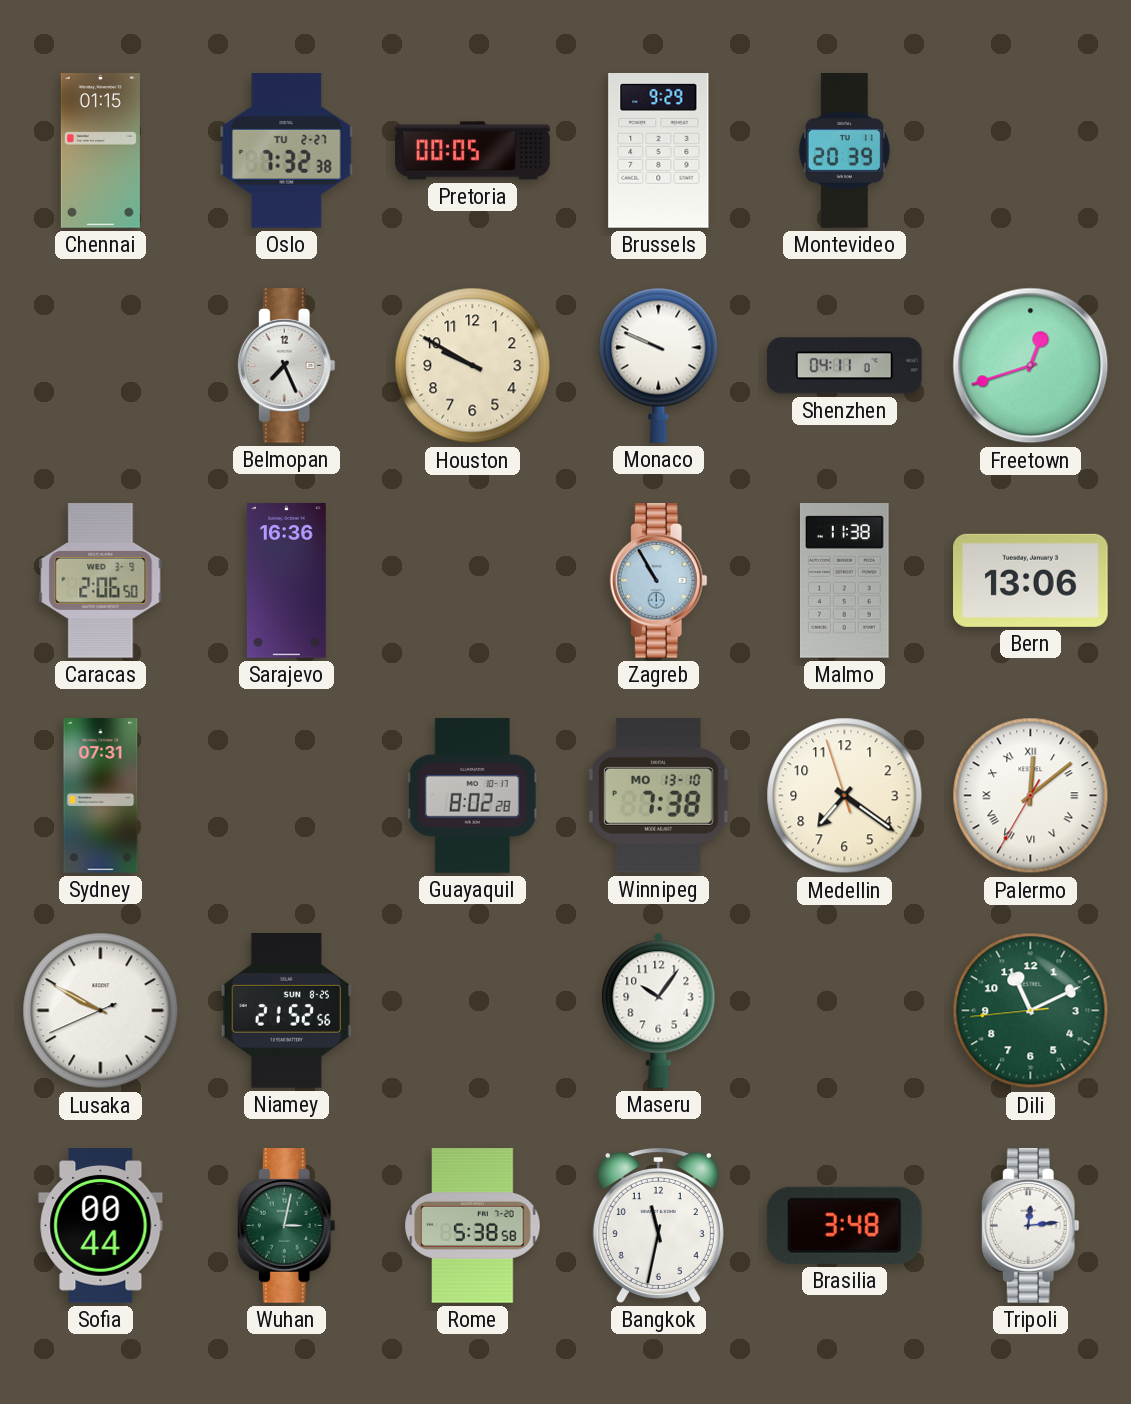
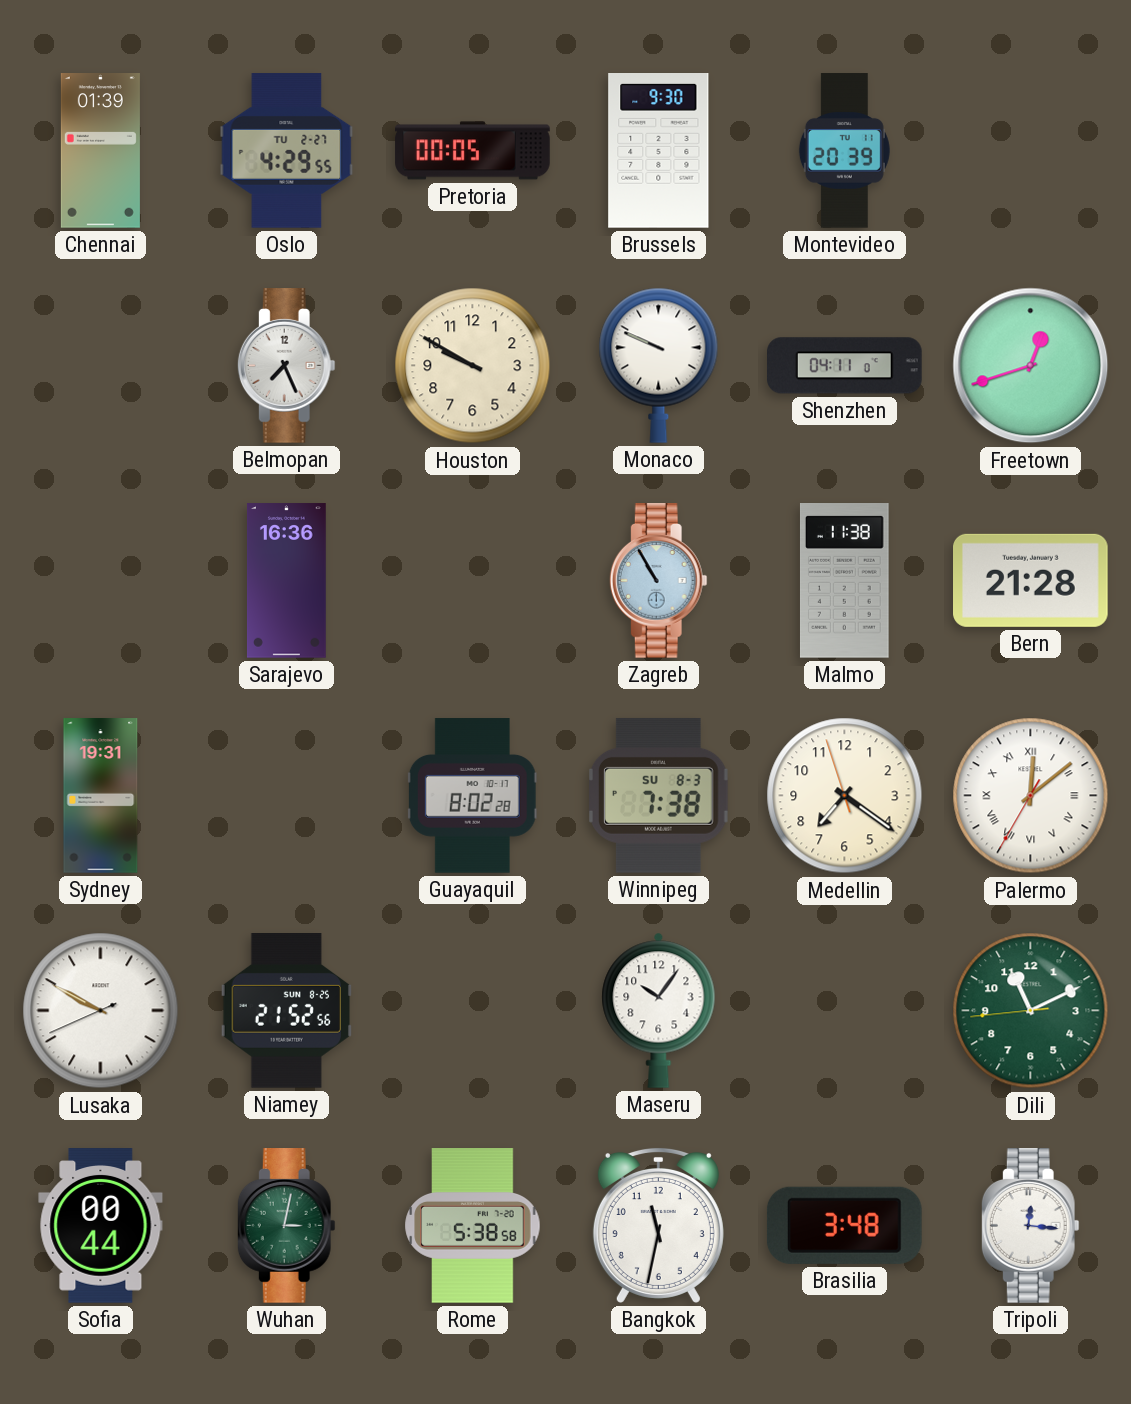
Chennai: 01:15 -> 01:39
Oslo: 7:32 -> 4:29
Brussels: 9:29 -> 9:30
Caracas: 2:06 -> none
Bern: 13:06 -> 21:28
Sydney: 07:31 -> 19:31
Winnipeg date: MO 13-10 -> SU 8-3
Tripoli: 12:14 -> 12:16
